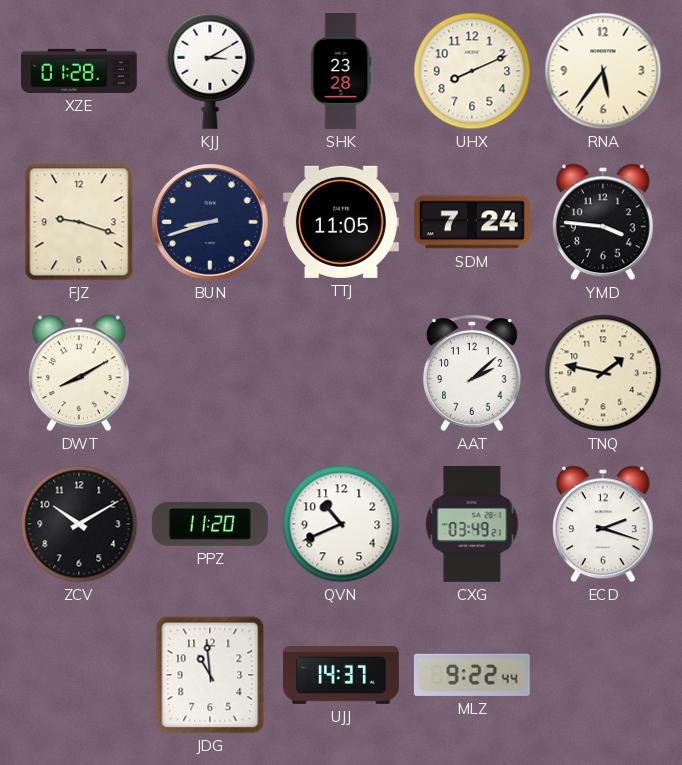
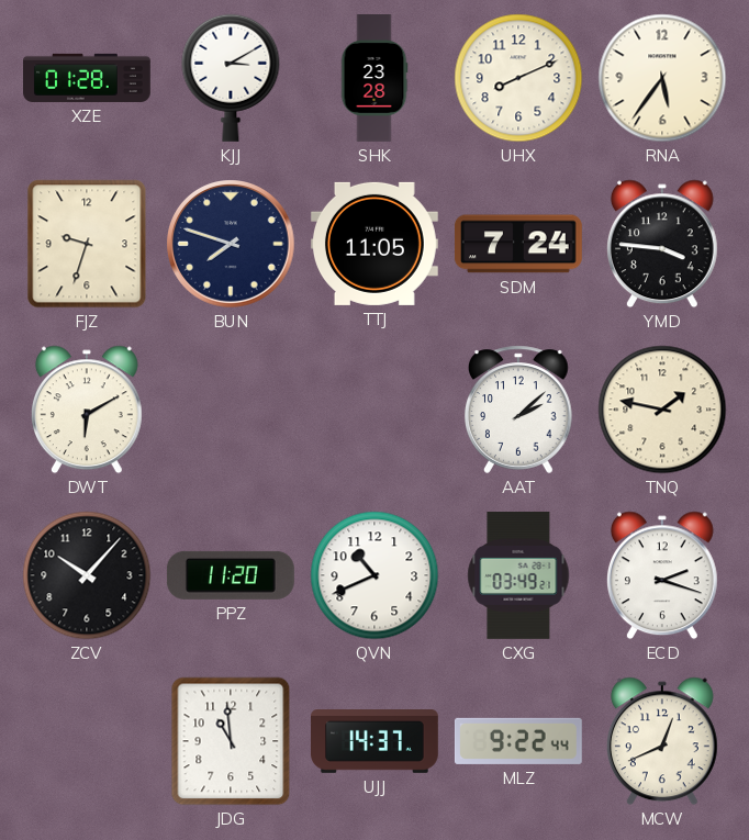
FJZ: 9:18 -> 9:33
BUN: 8:42 -> 7:48
DWT: 8:10 -> 6:10
ZCV: 10:10 -> 10:07
MCW: none -> 12:41
